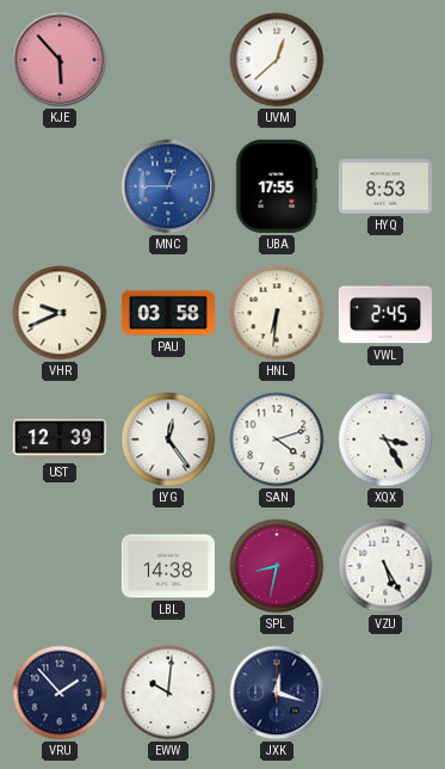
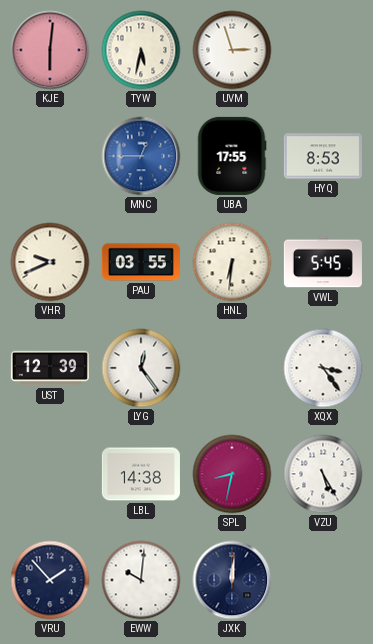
KJE: 5:53 -> 6:01
TYW: none -> 5:32
UVM: 12:38 -> 2:57
PAU: 03:58 -> 03:55
VWL: 2:45 -> 5:45
SAN: 4:12 -> none
XQX: 3:25 -> 3:24
JXK: 12:18 -> 12:01
